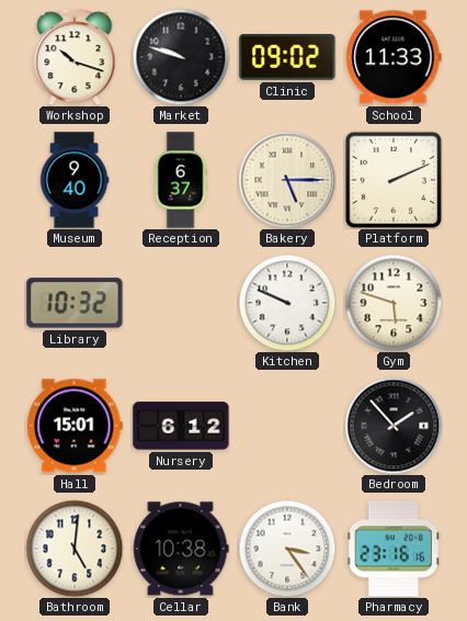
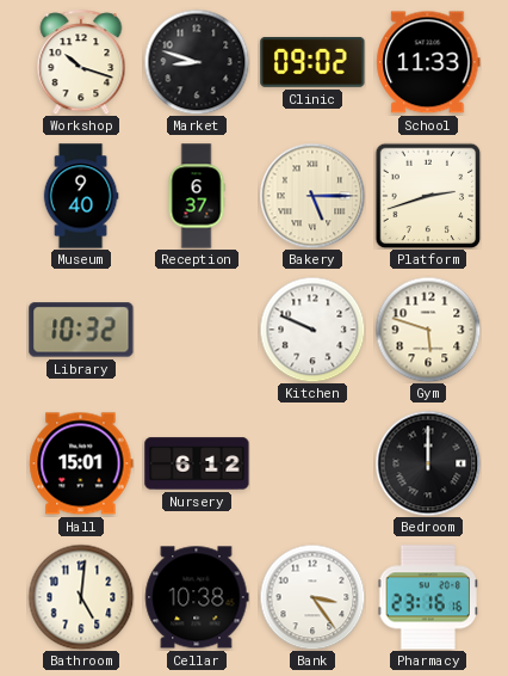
Market: 9:48 -> 8:48
Platform: 2:11 -> 2:42
Bedroom: 1:53 -> 12:00
